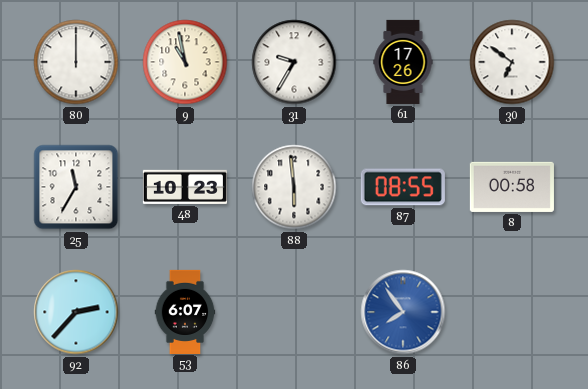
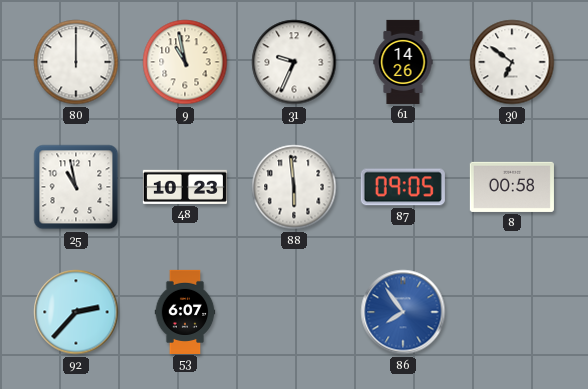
31: 9:35 -> 9:34
61: 17:26 -> 14:26
25: 11:35 -> 10:58
87: 08:55 -> 09:05
